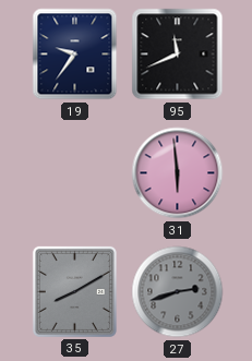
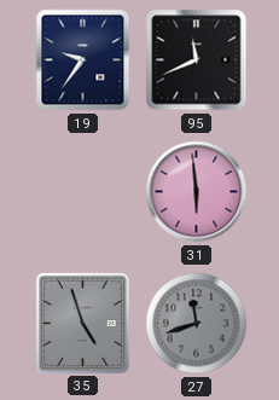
35: 8:10 -> 4:57
27: 2:42 -> 11:42
